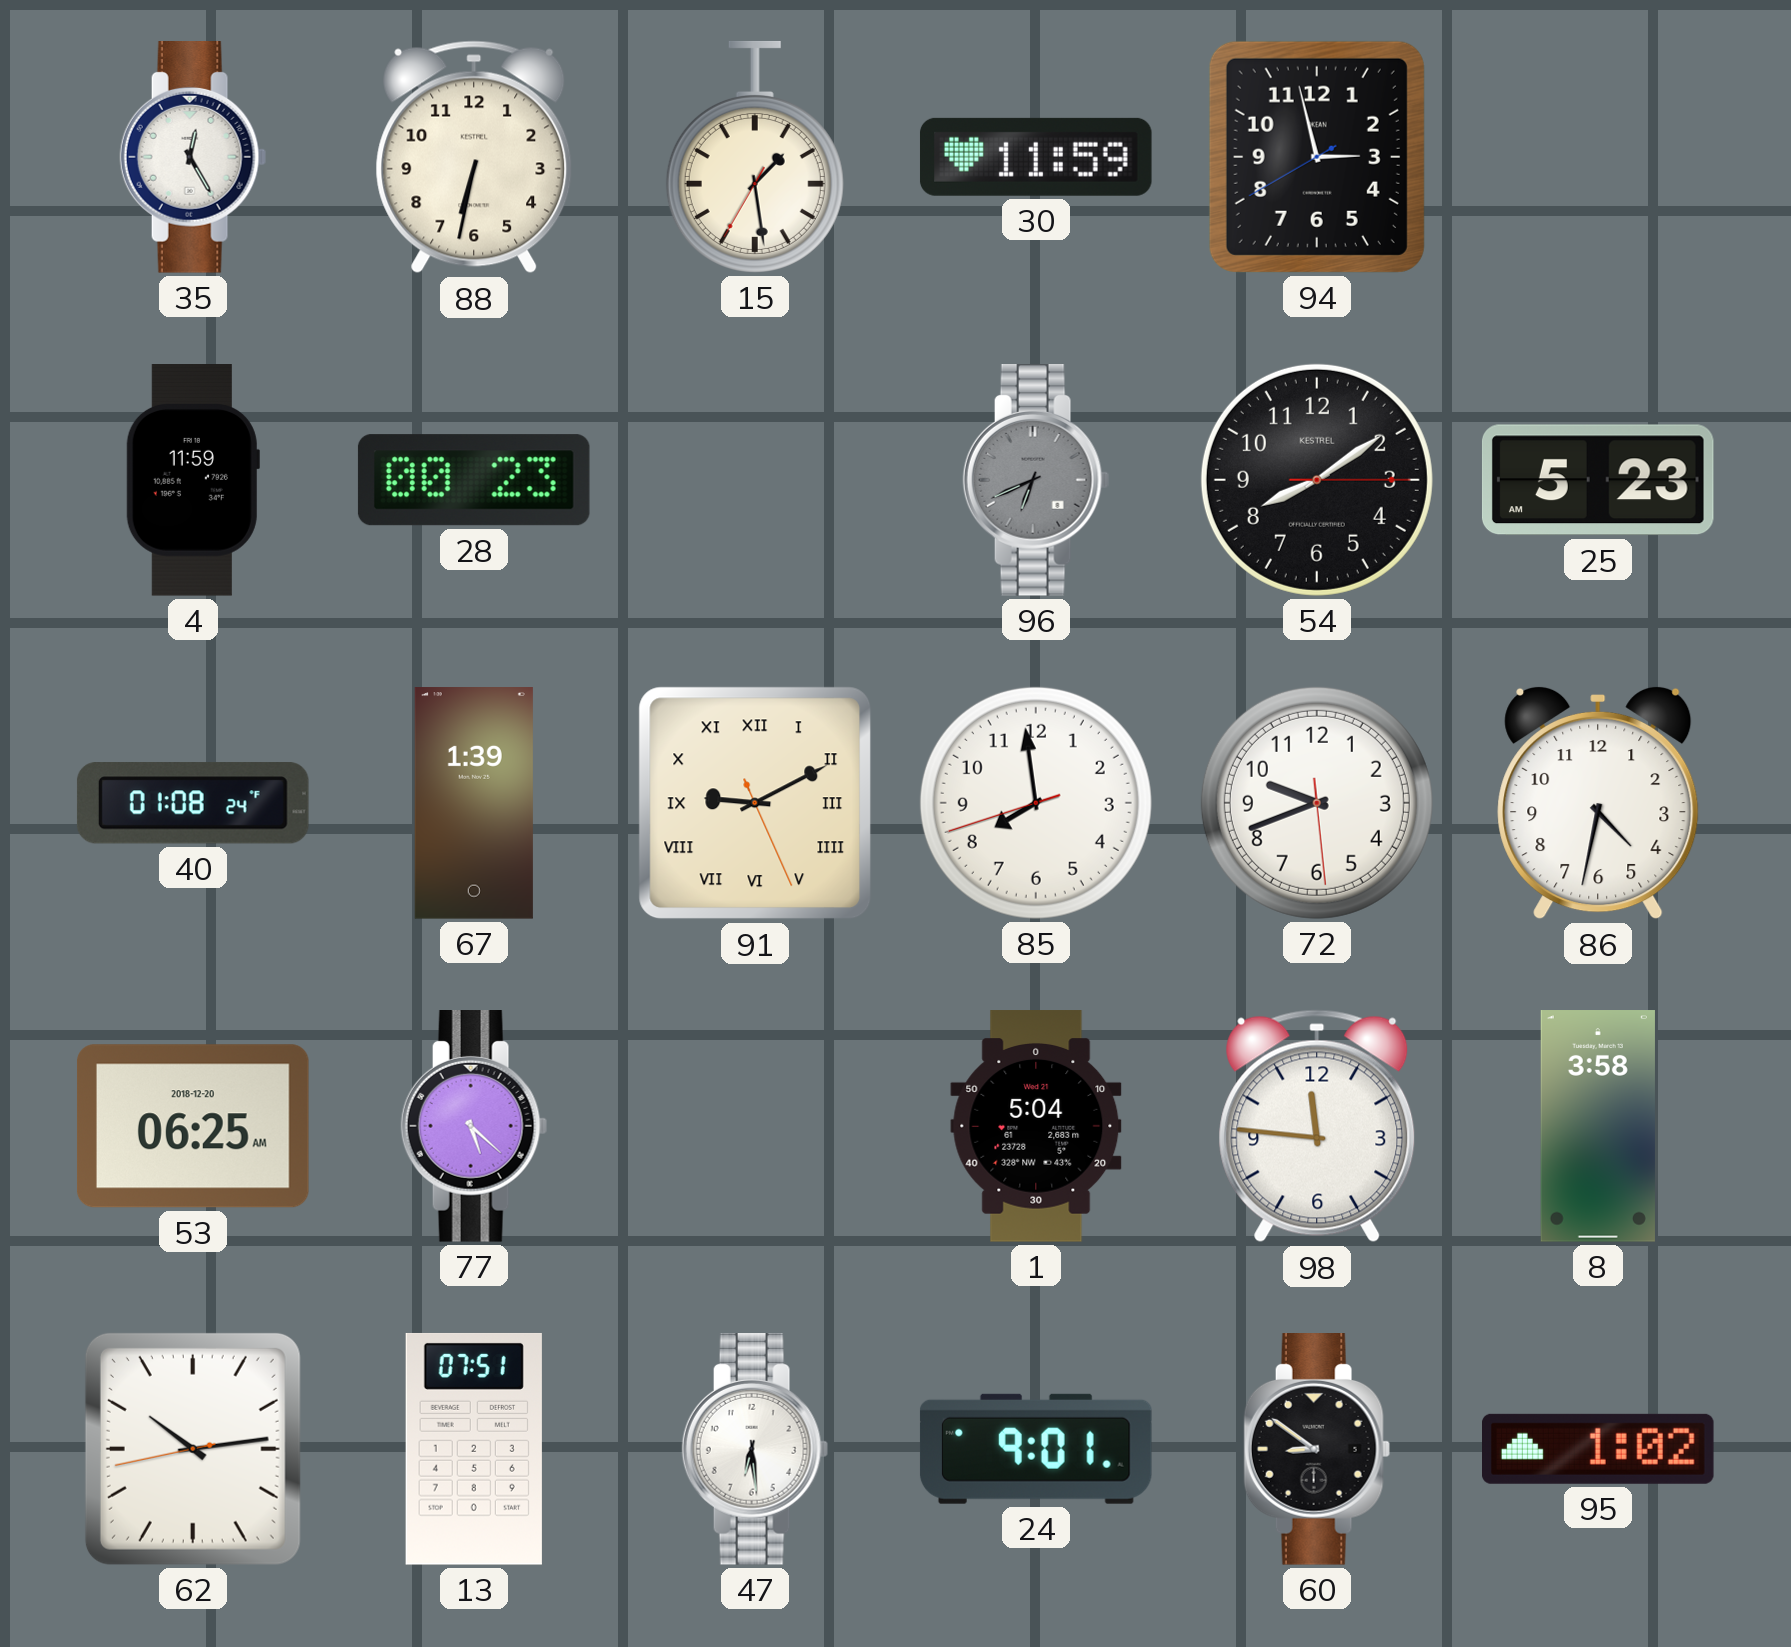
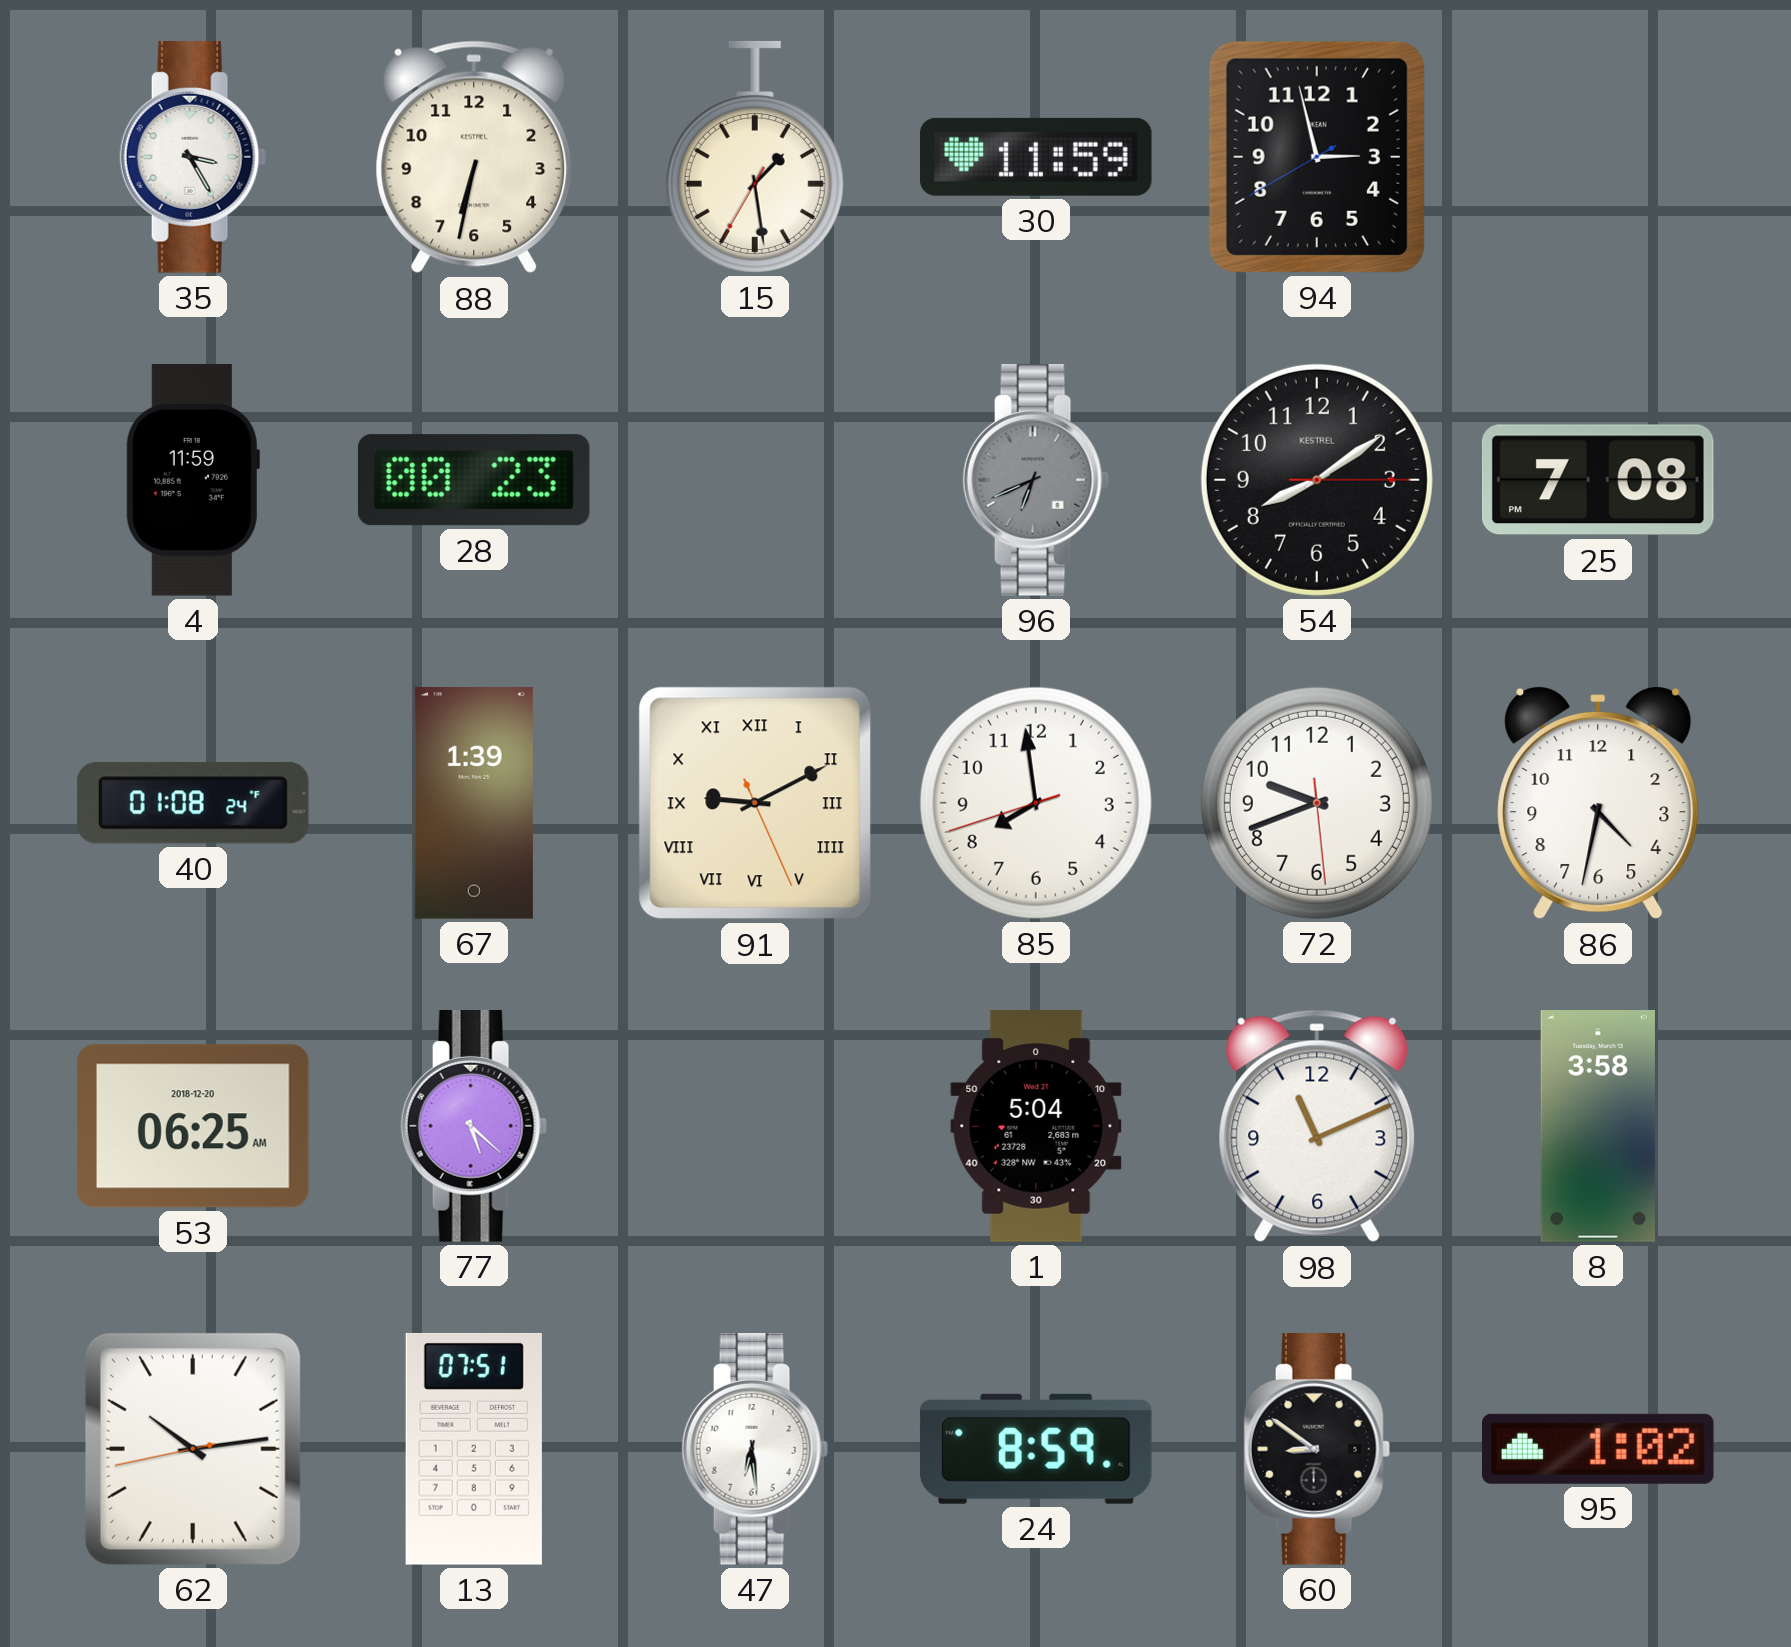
35: 12:25 -> 3:25
25: 5:23 -> 7:08
98: 11:46 -> 11:11
24: 9:01 -> 8:59
